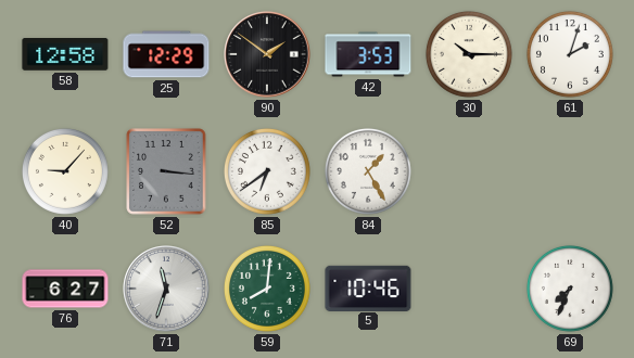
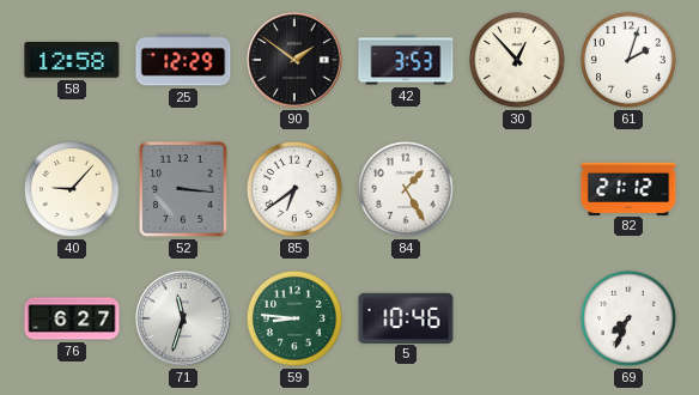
30: 10:15 -> 12:53
82: none -> 21:12
59: 8:01 -> 8:46
